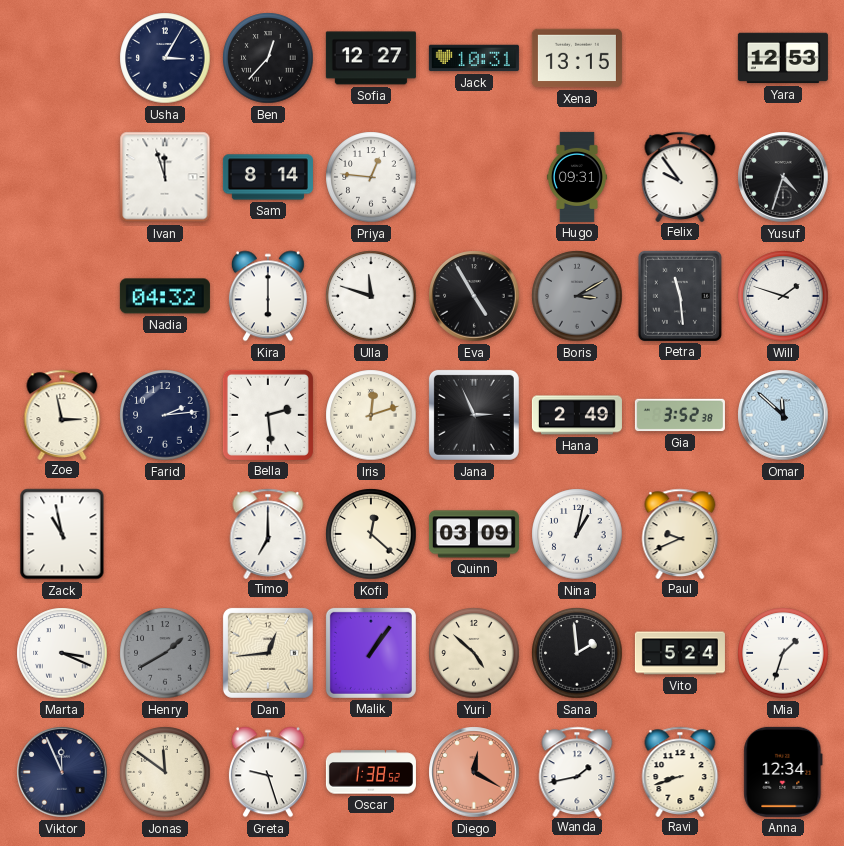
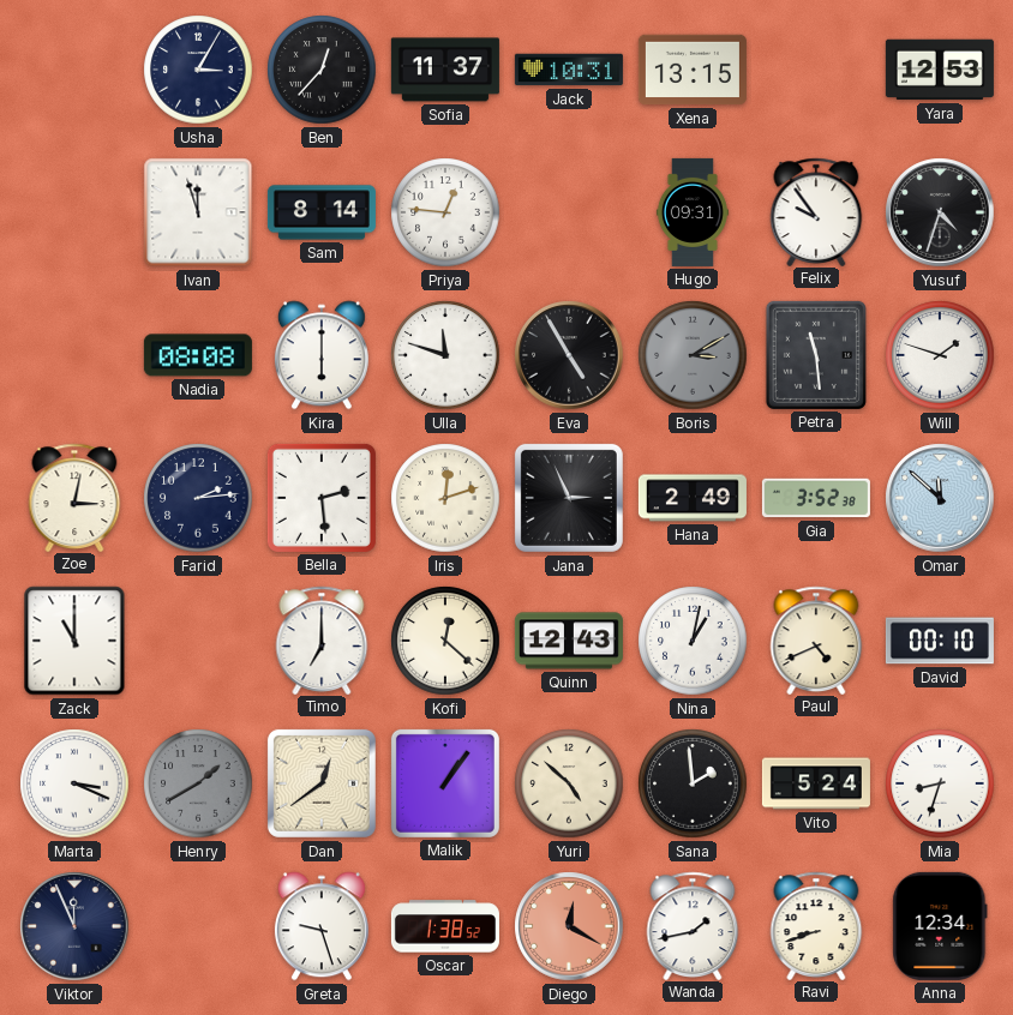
Sofia: 12:27 -> 11:37
Nadia: 04:32 -> 08:08
Zoe: 2:58 -> 3:02
Zack: 10:58 -> 11:00
Quinn: 03:09 -> 12:43
Paul: 9:41 -> 4:41
David: none -> 00:10
Dan: 12:44 -> 12:39
Mia: 1:33 -> 8:33
Jonas: 11:51 -> none
